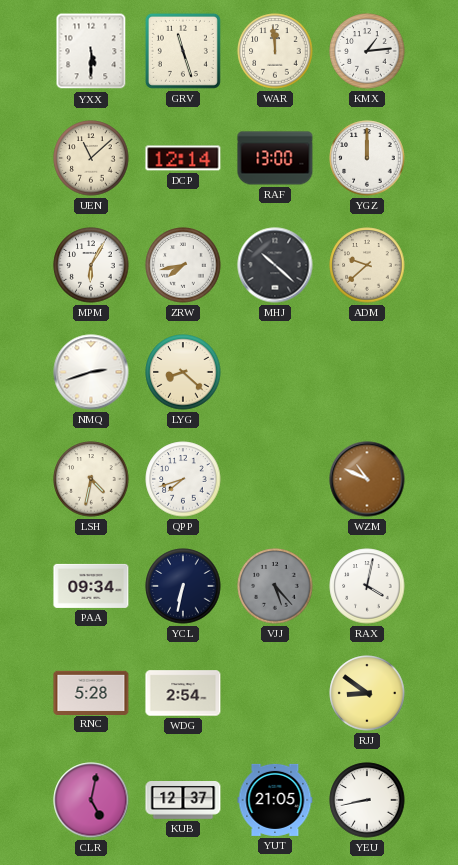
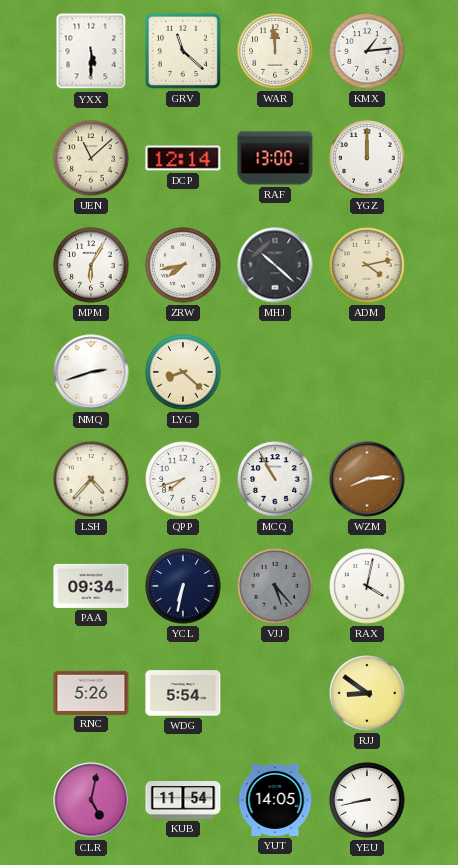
GRV: 11:27 -> 11:22
ADM: 9:38 -> 4:13
LSH: 4:32 -> 4:37
MCQ: none -> 10:55
WZM: 10:49 -> 8:14
RNC: 5:28 -> 5:26
WDG: 2:54 -> 5:54
KUB: 12:37 -> 11:54
YUT: 21:05 -> 14:05
